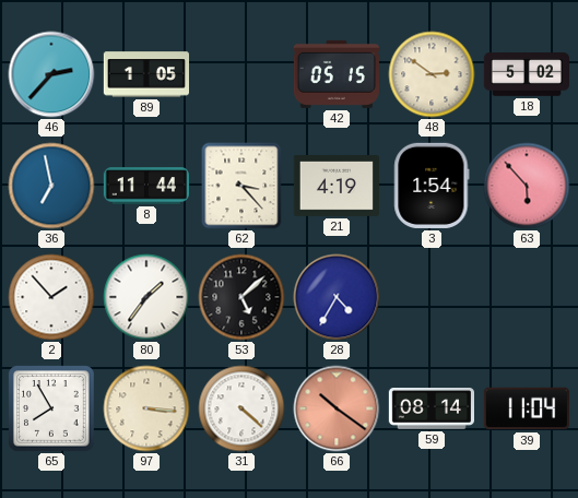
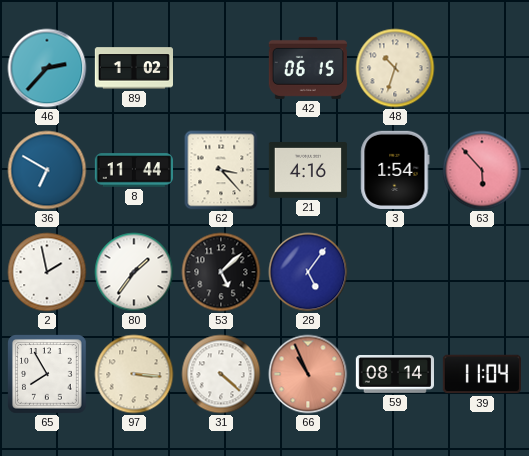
89: 1:05 -> 1:02
42: 05:15 -> 06:15
48: 2:51 -> 10:33
18: 5:02 -> none
36: 6:58 -> 6:50
21: 4:19 -> 4:16
2: 1:53 -> 1:58
28: 4:35 -> 5:06
66: 10:21 -> 10:56
